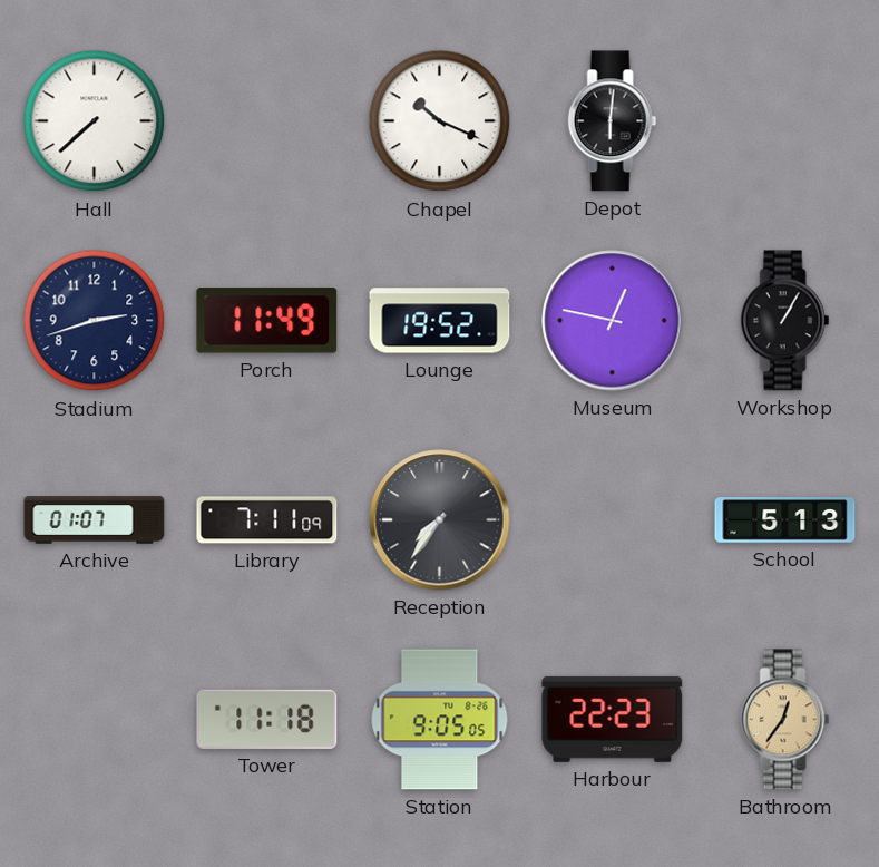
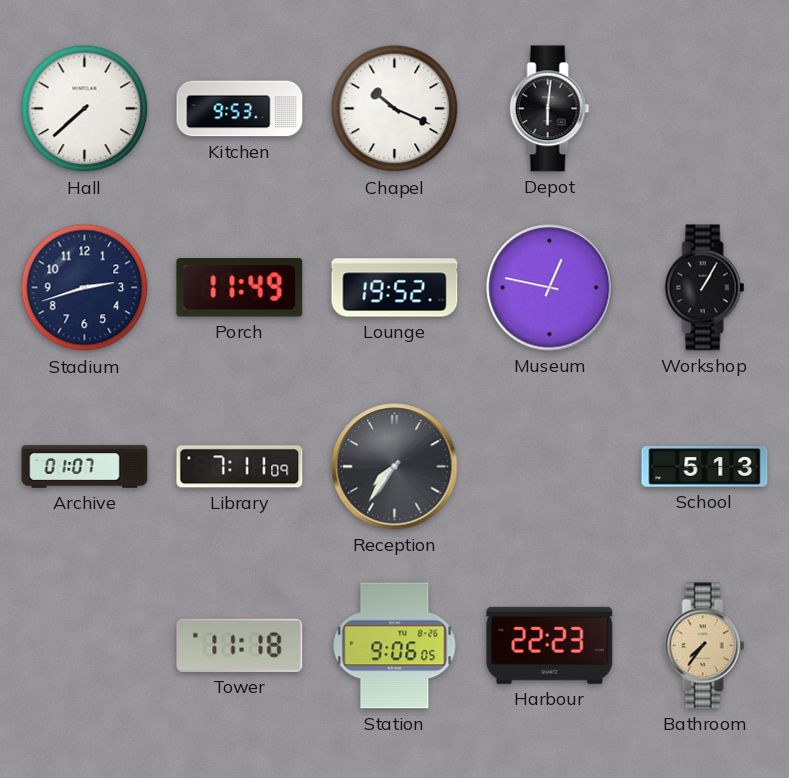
Kitchen: none -> 9:53
Station: 9:05 -> 9:06
Bathroom: 12:36 -> 7:36
